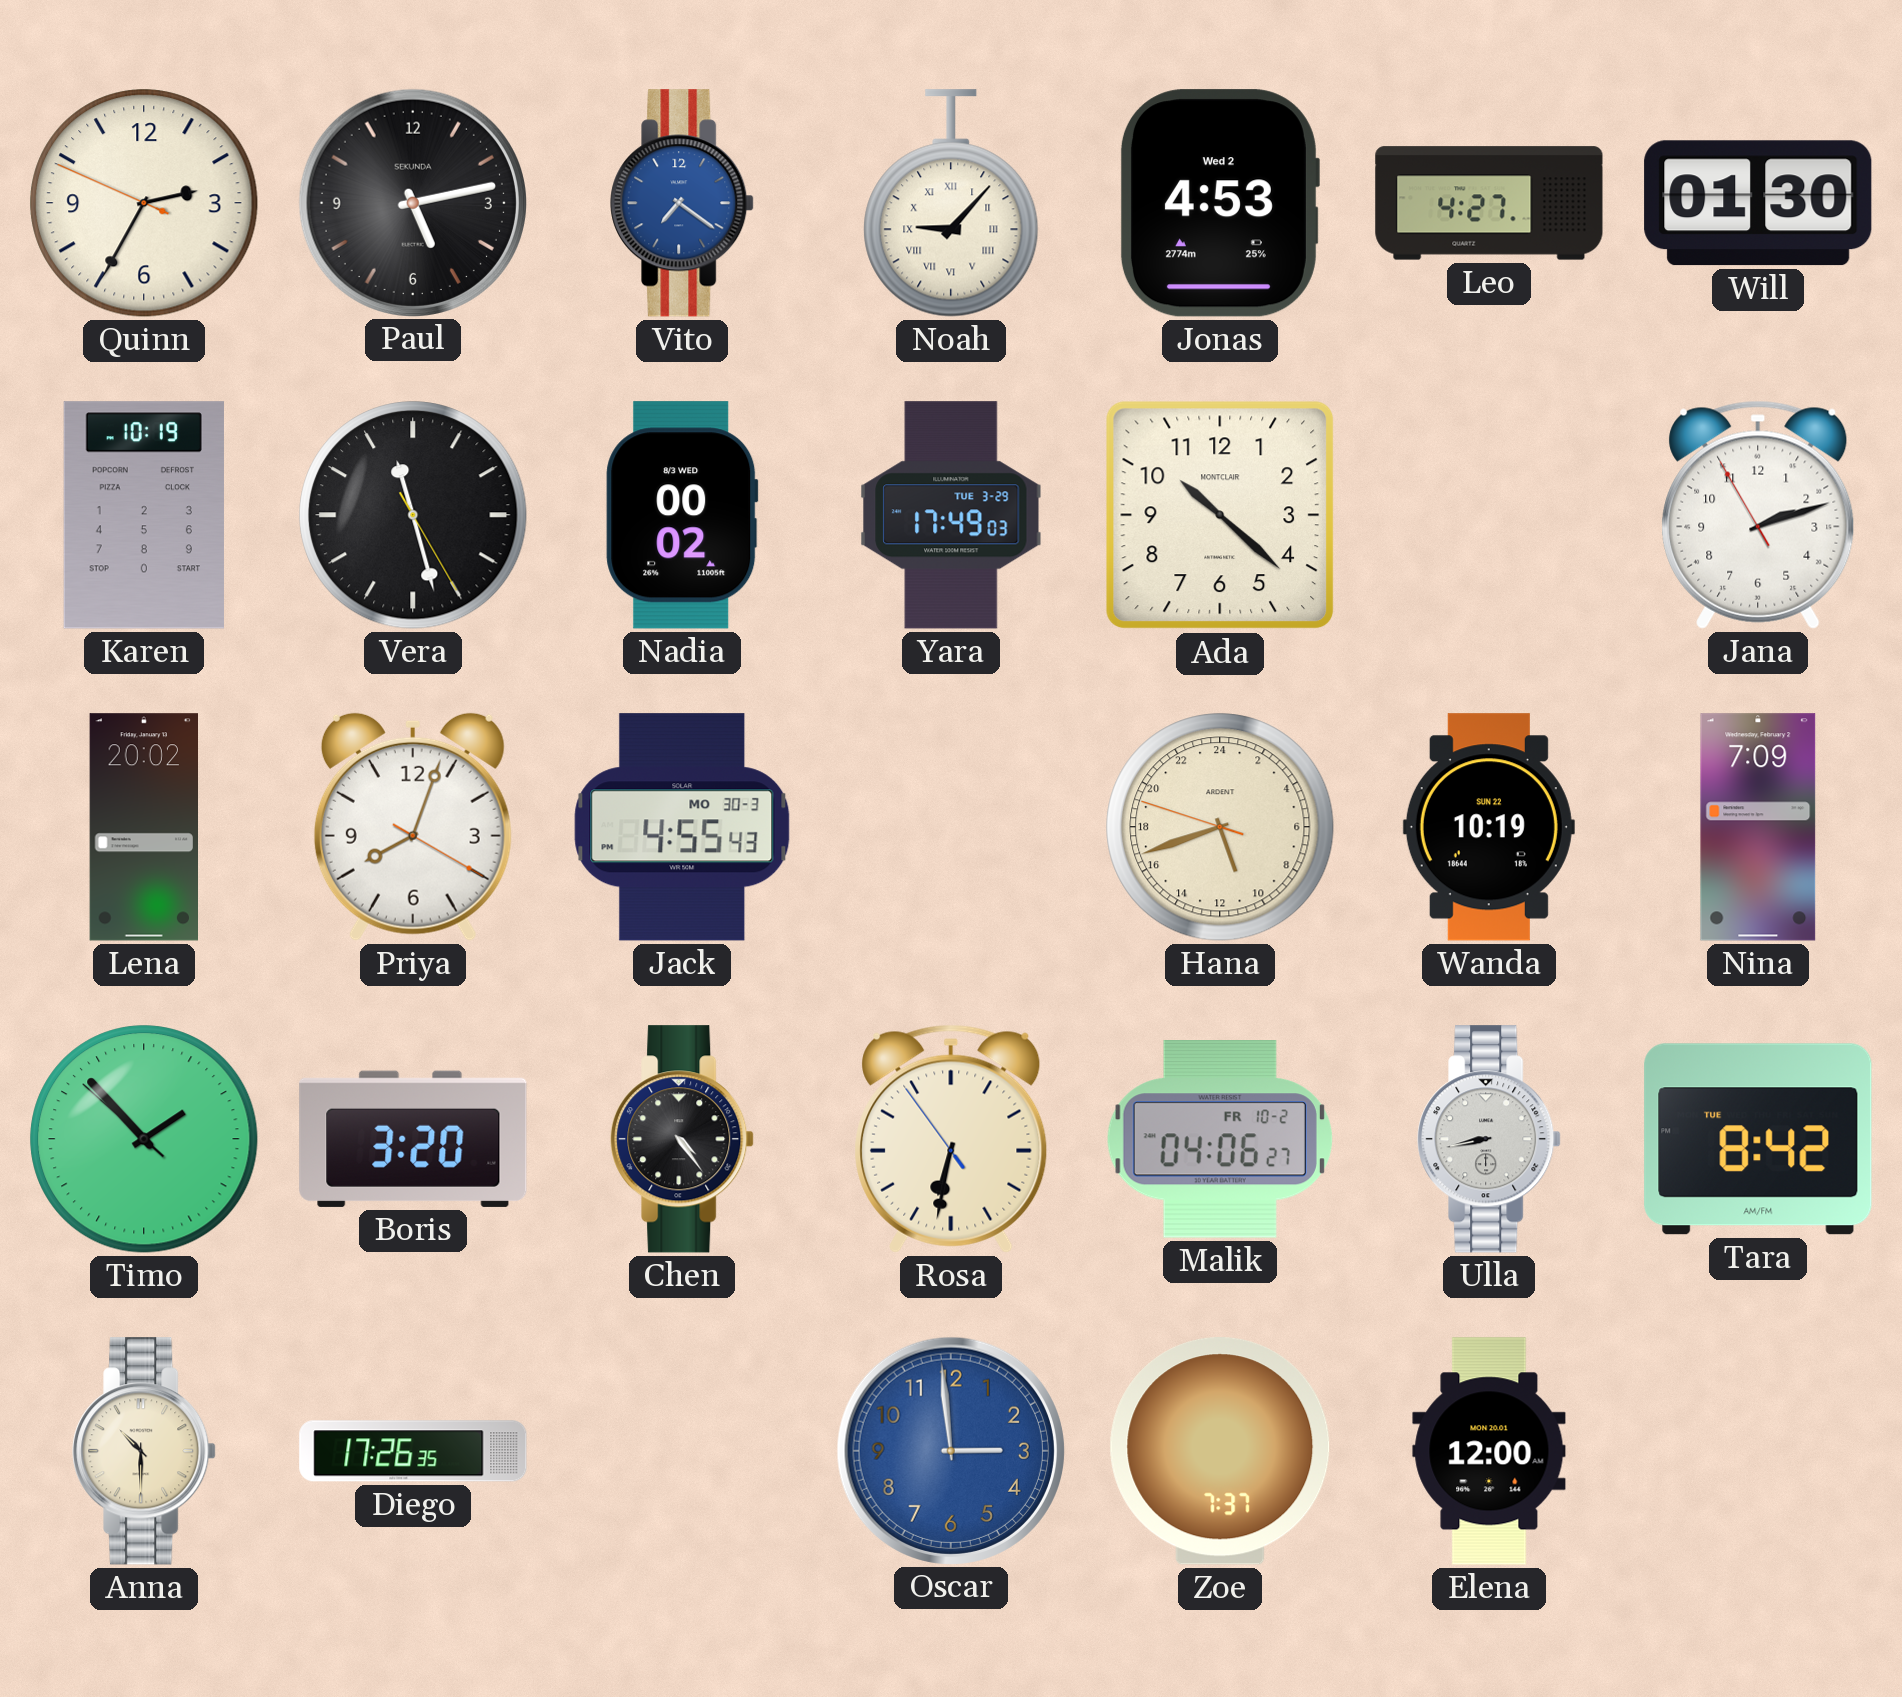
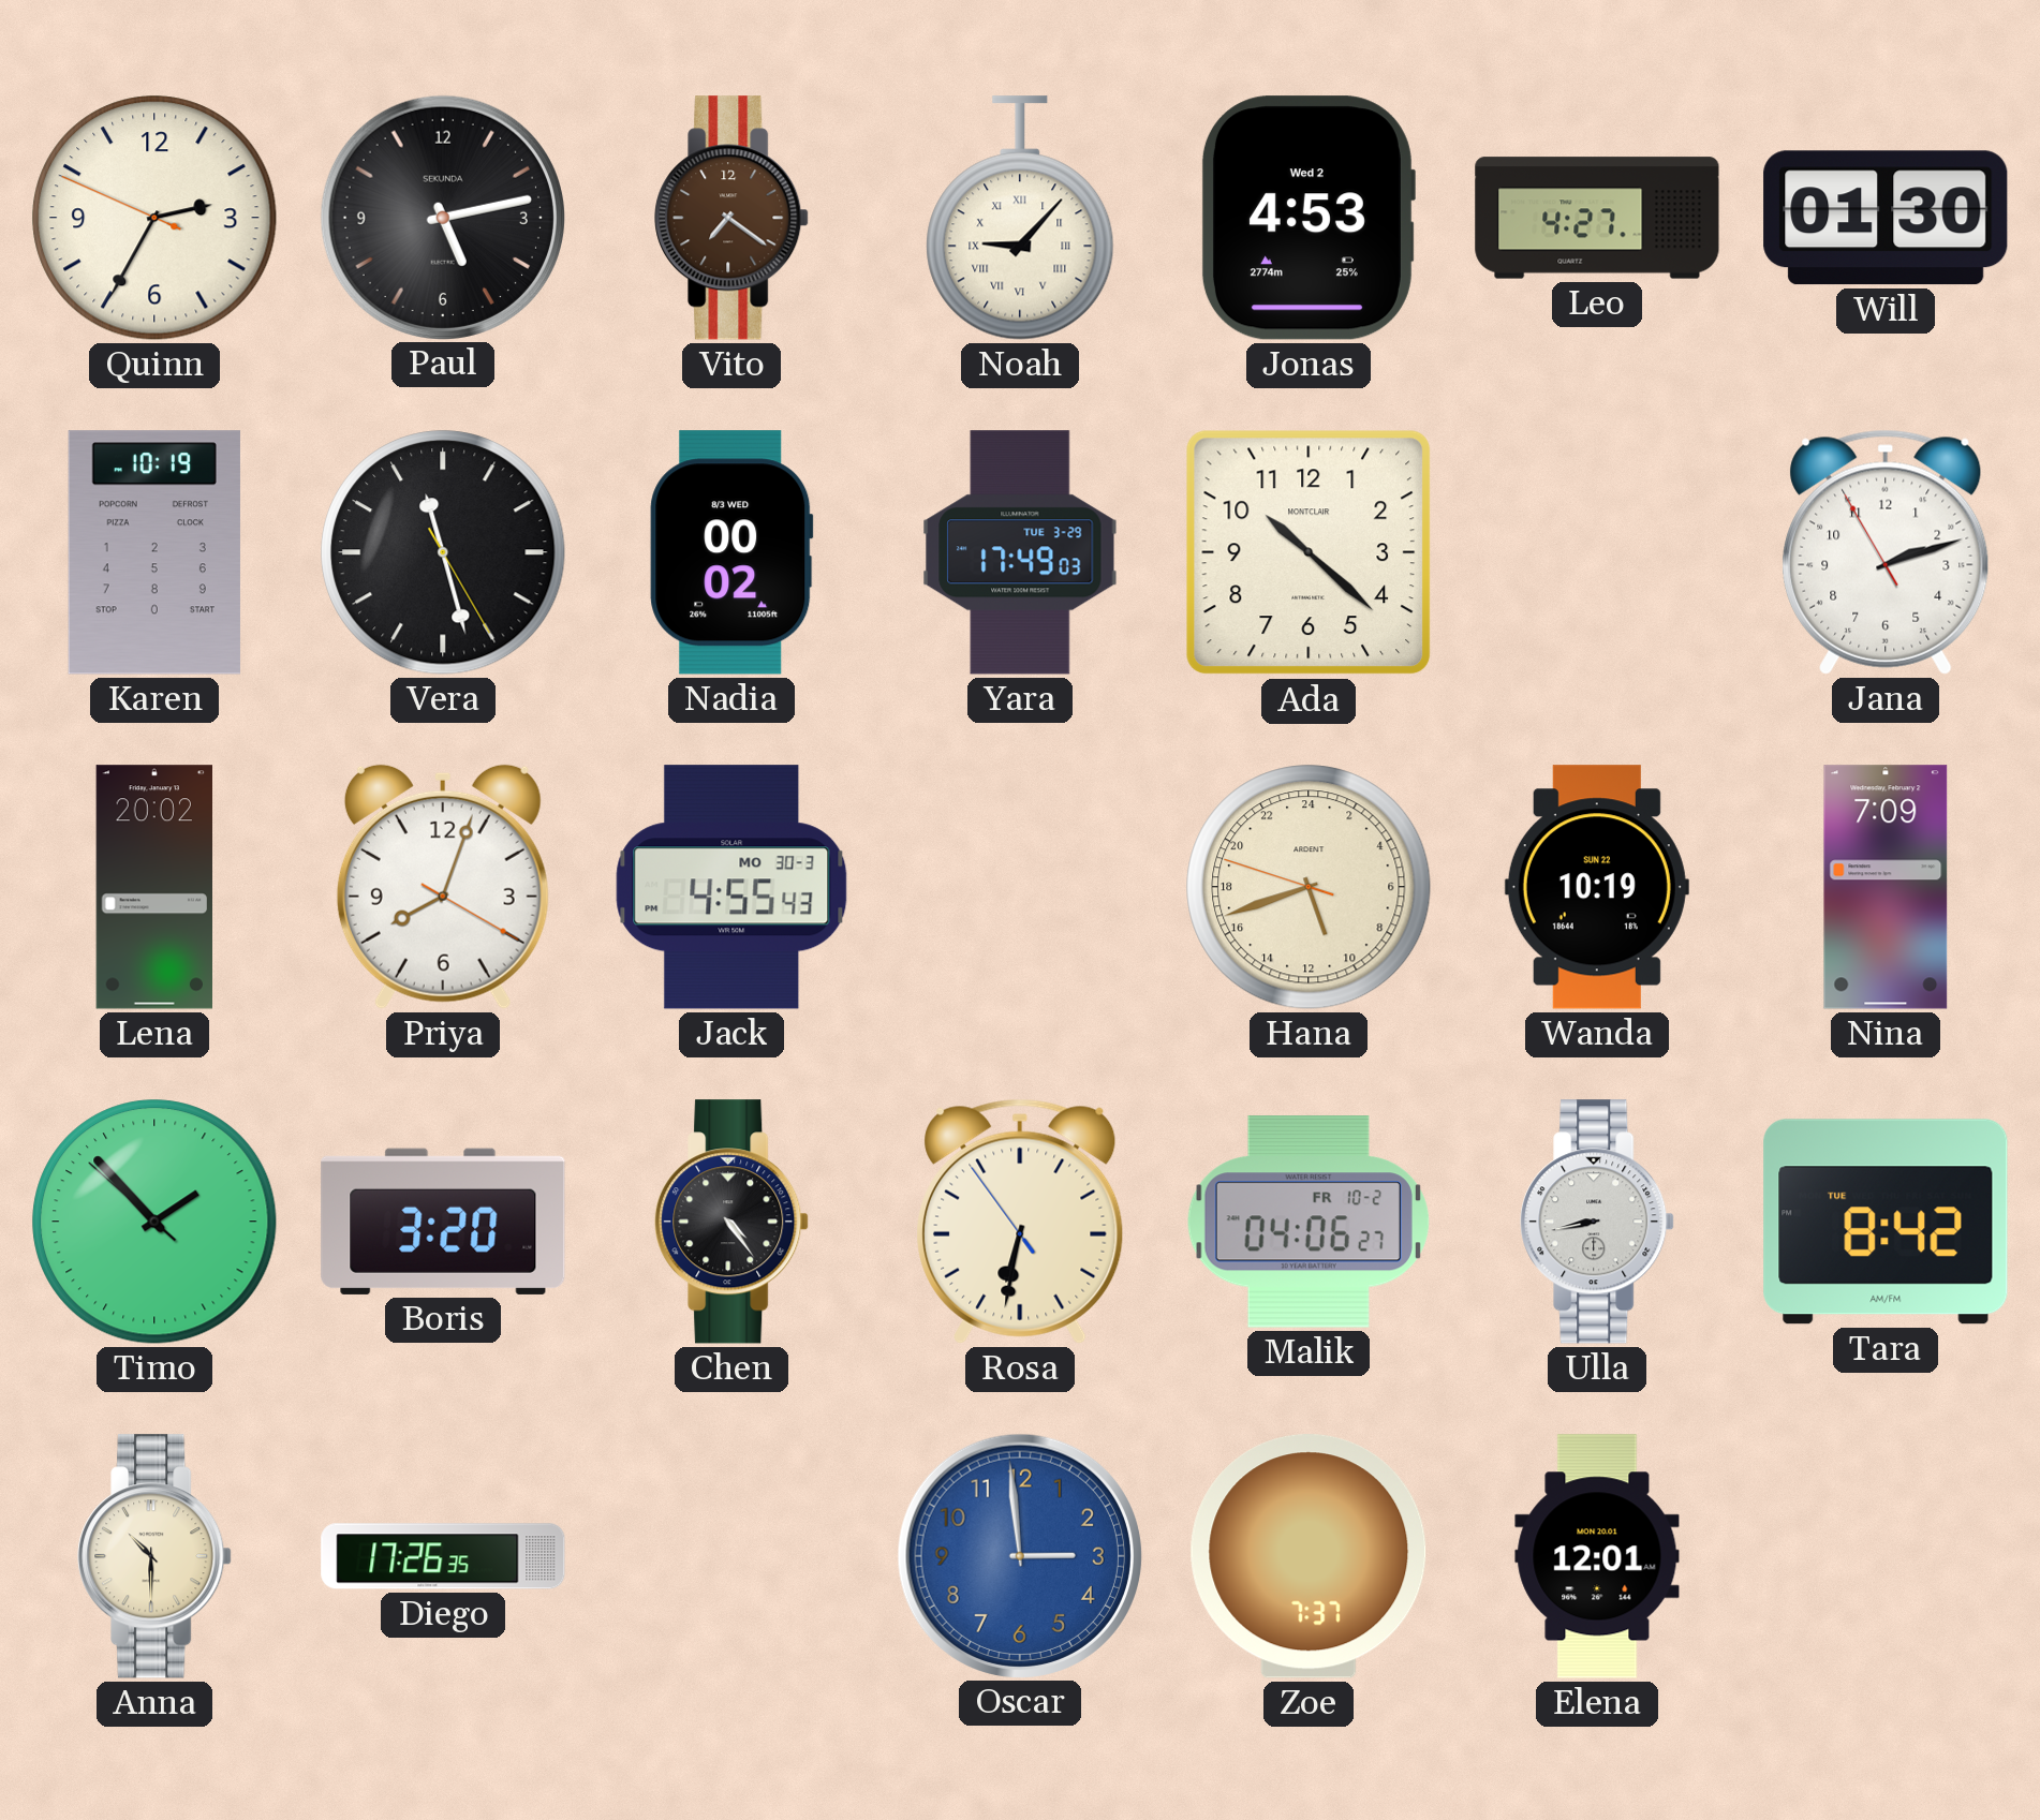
Vito dial: blue -> brown
Elena: 12:00 -> 12:01
